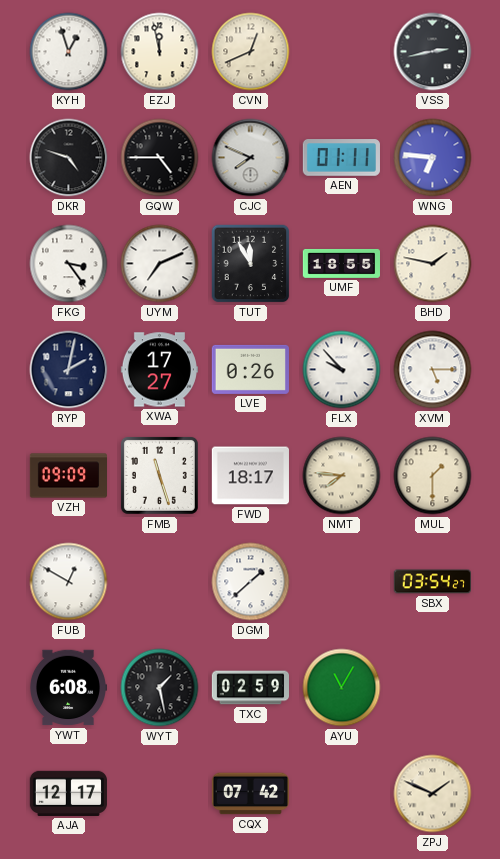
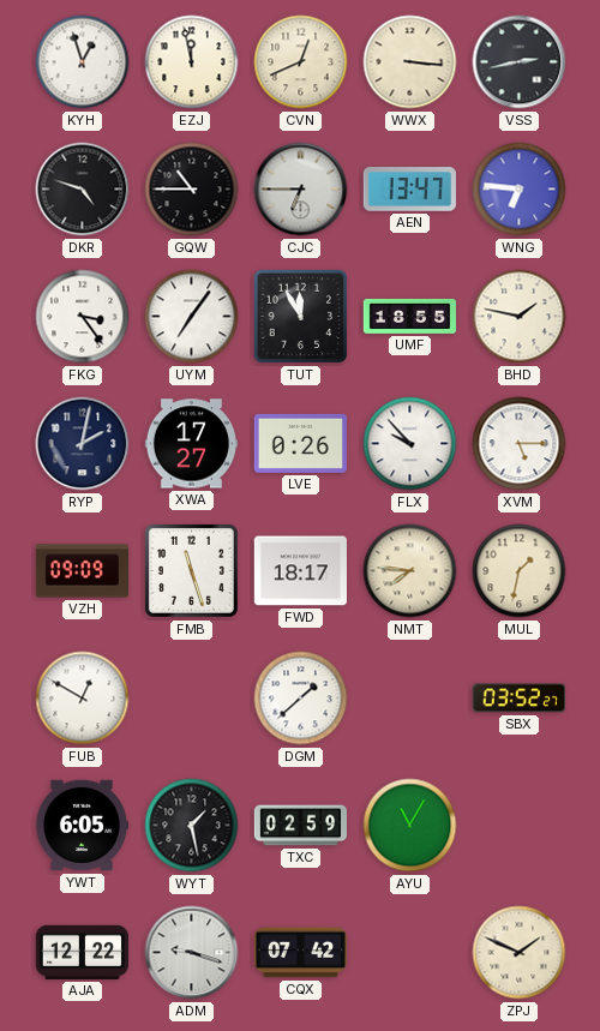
WWX: none -> 3:16
GQW: 4:45 -> 10:45
CJC: 7:49 -> 6:45
AEN: 01:11 -> 13:47
UYM: 7:11 -> 7:06
MUL: 1:30 -> 1:32
SBX: 03:54 -> 03:52
YWT: 6:08 -> 6:05
AJA: 12:17 -> 12:22
ADM: none -> 9:18
